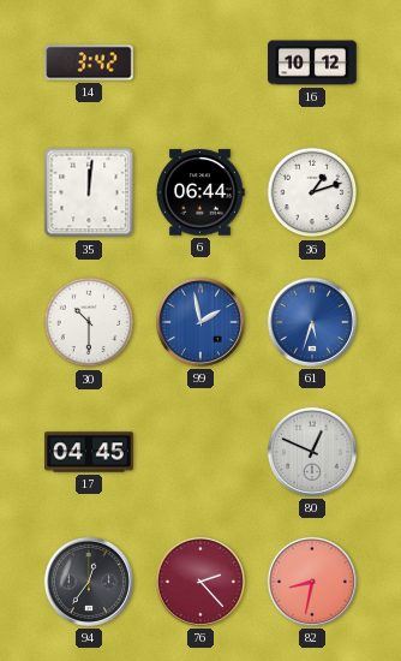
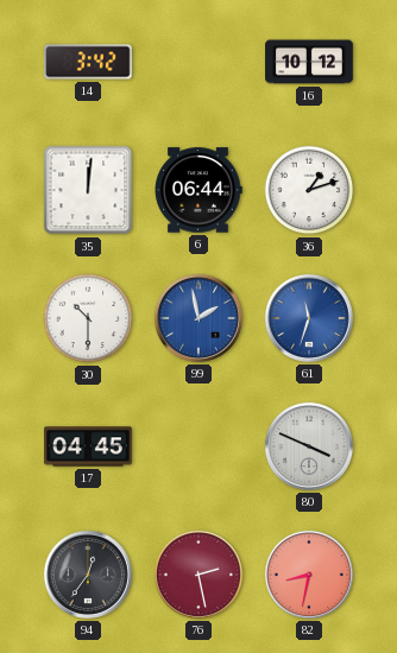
61: 5:33 -> 11:33
80: 12:49 -> 3:49
76: 2:23 -> 2:28
